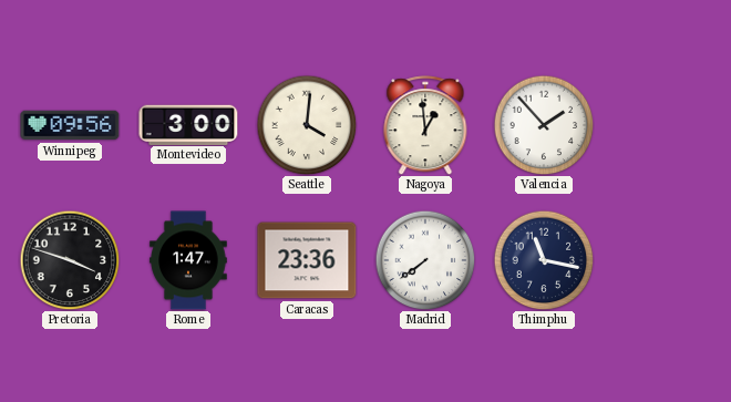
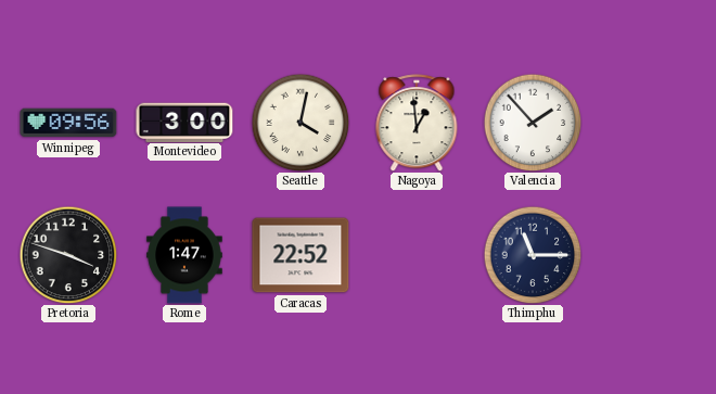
Seattle: 4:01 -> 4:02
Caracas: 23:36 -> 22:52
Madrid: 7:39 -> none
Thimphu: 11:17 -> 11:15
